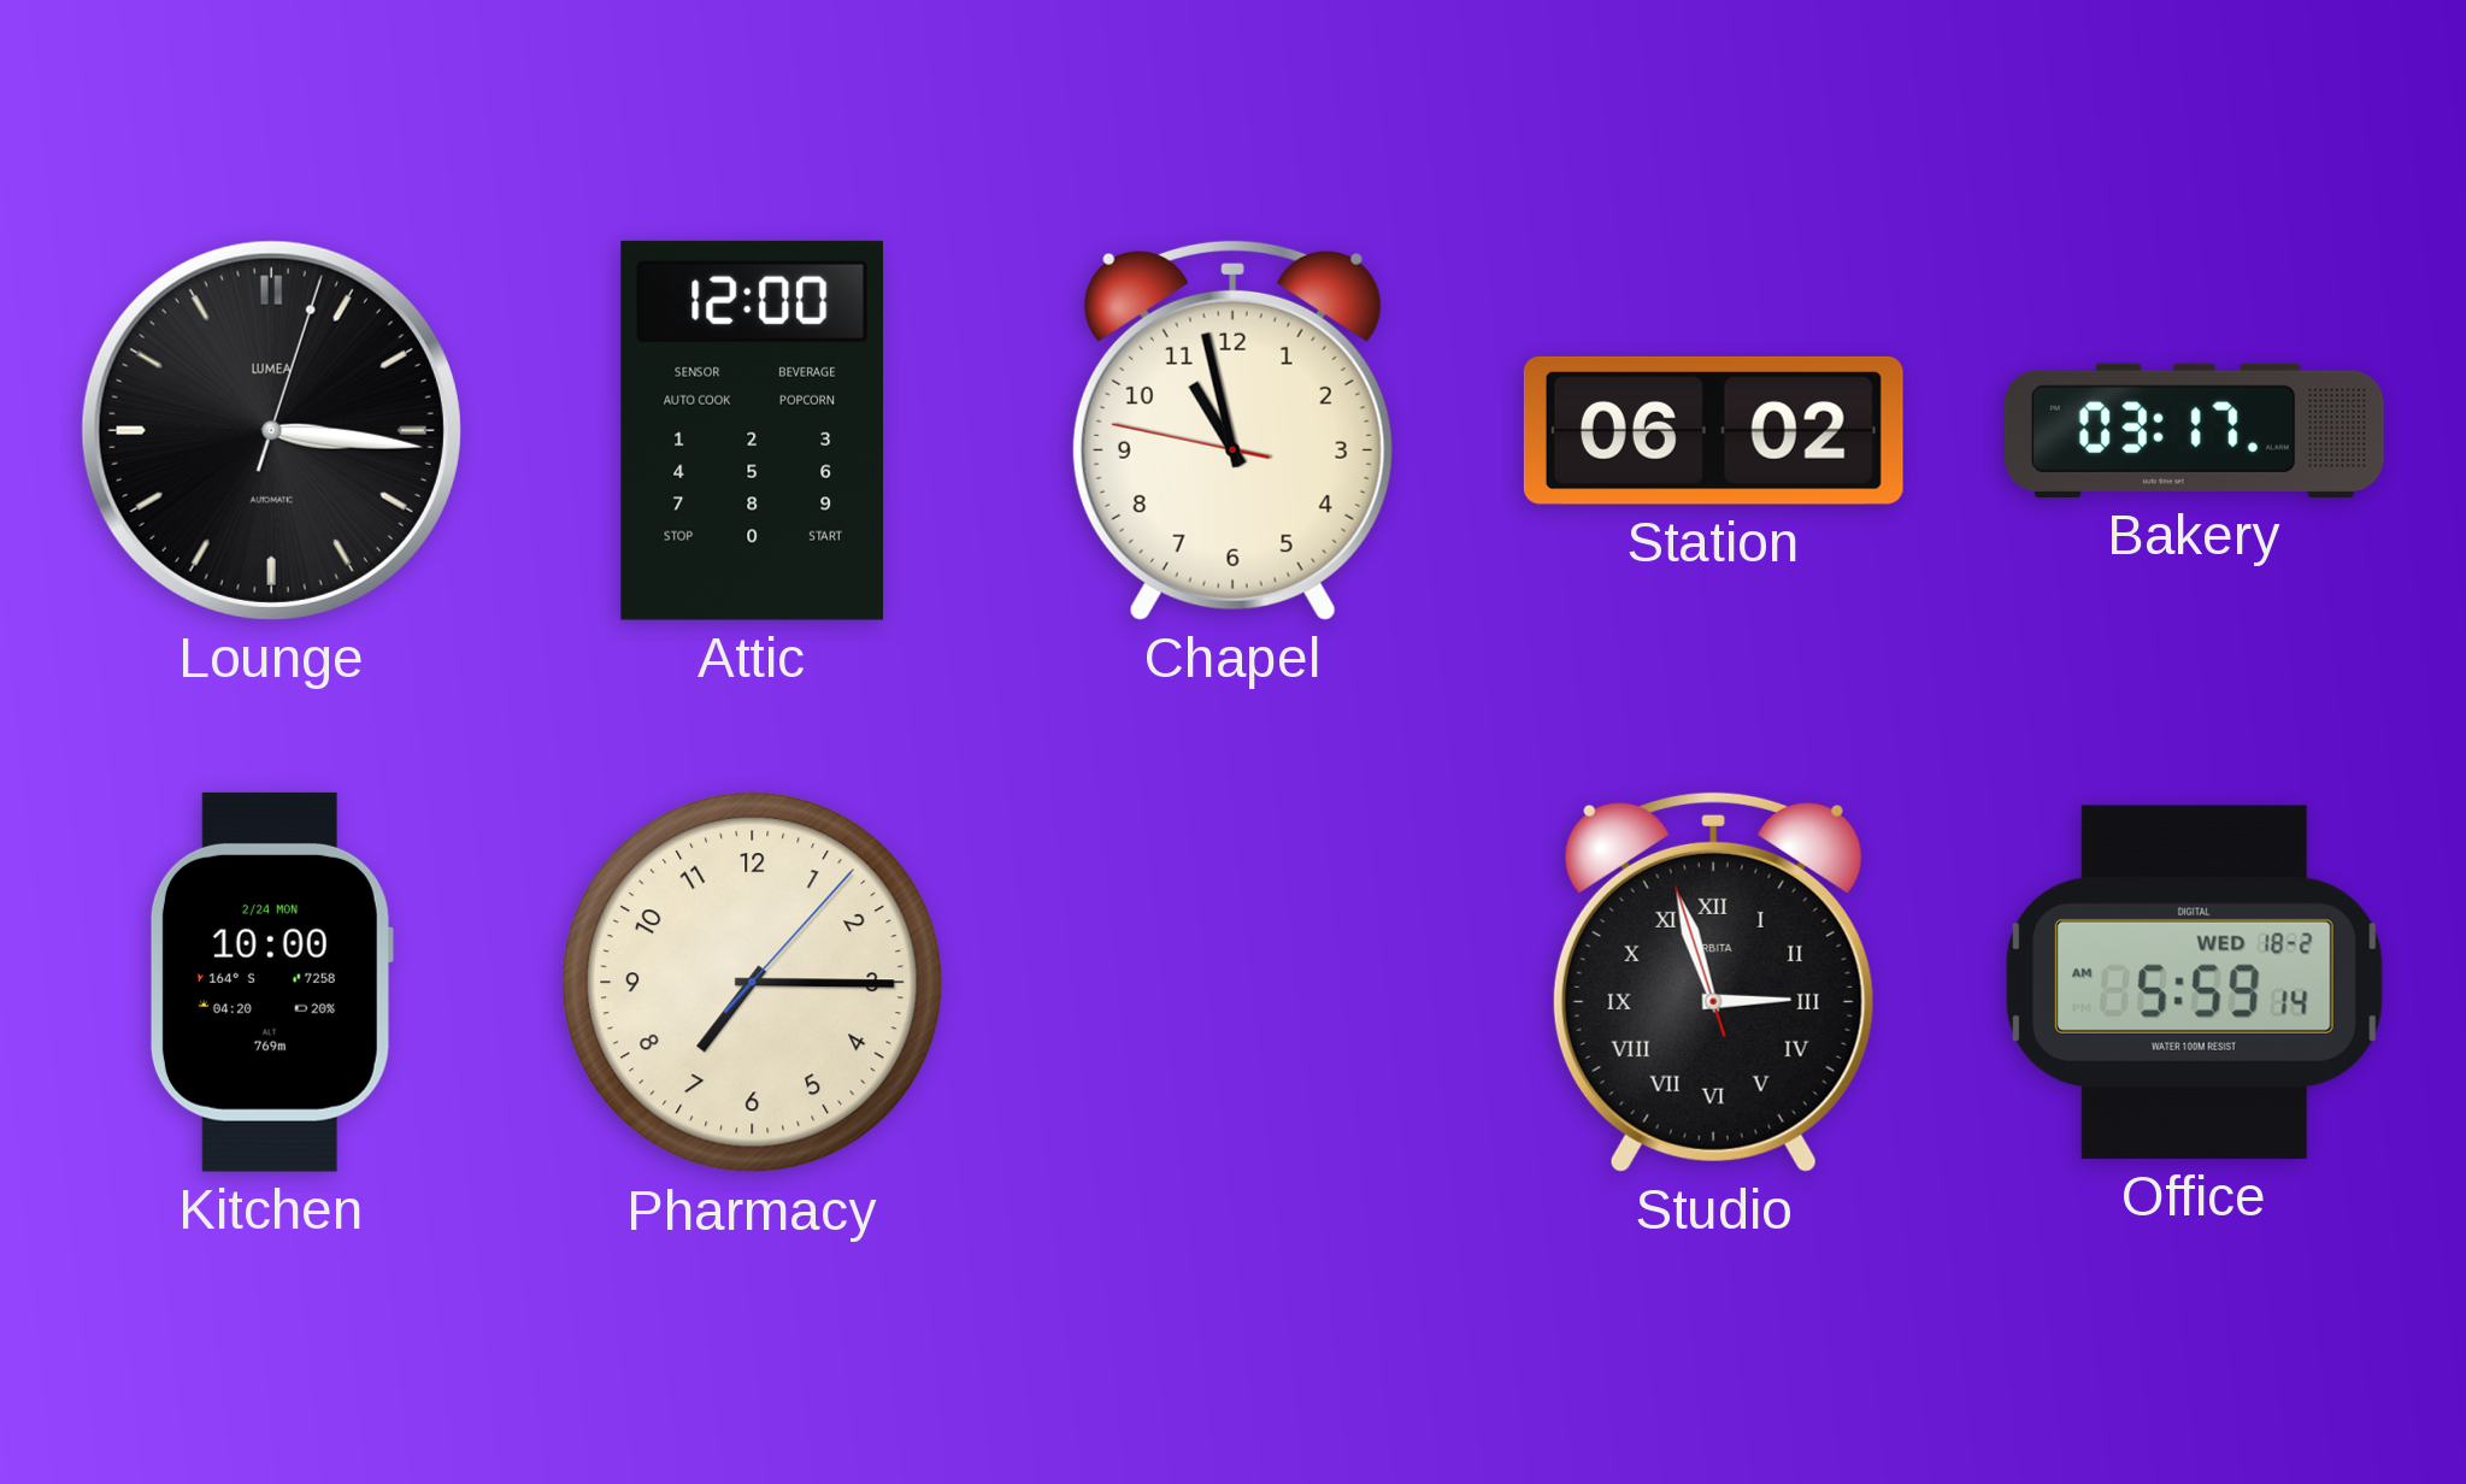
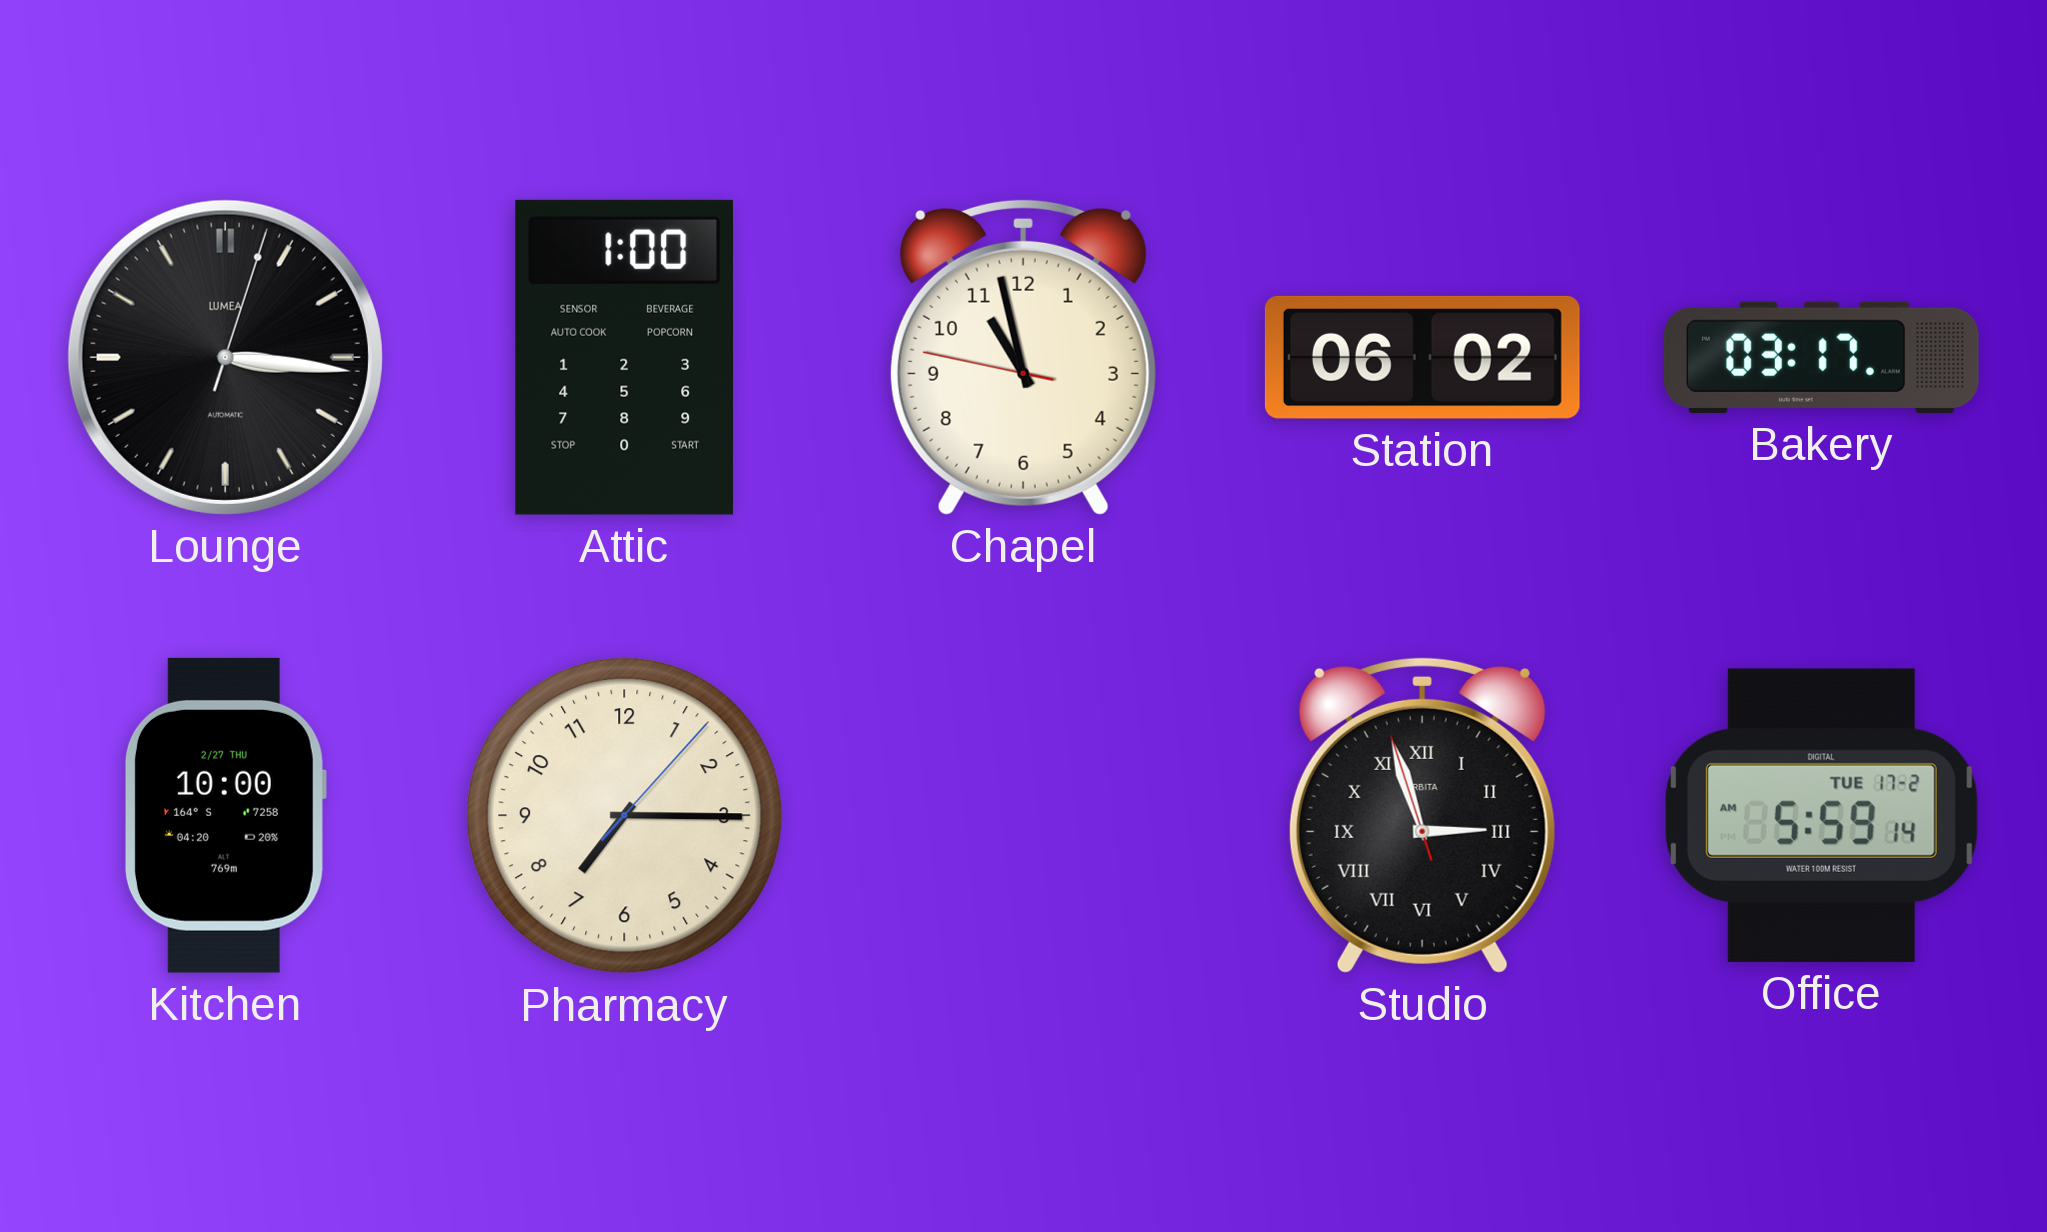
Attic: 12:00 -> 1:00
Kitchen date: 2/24 MON -> 2/27 THU
Office date: WED 18-2 -> TUE 17-2
